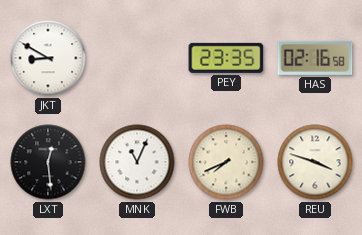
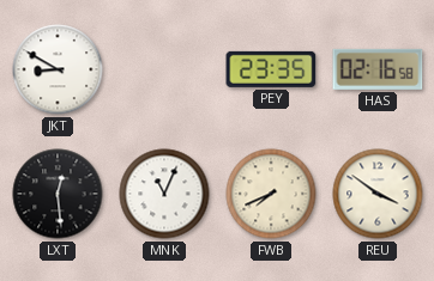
REU: 3:48 -> 3:51
